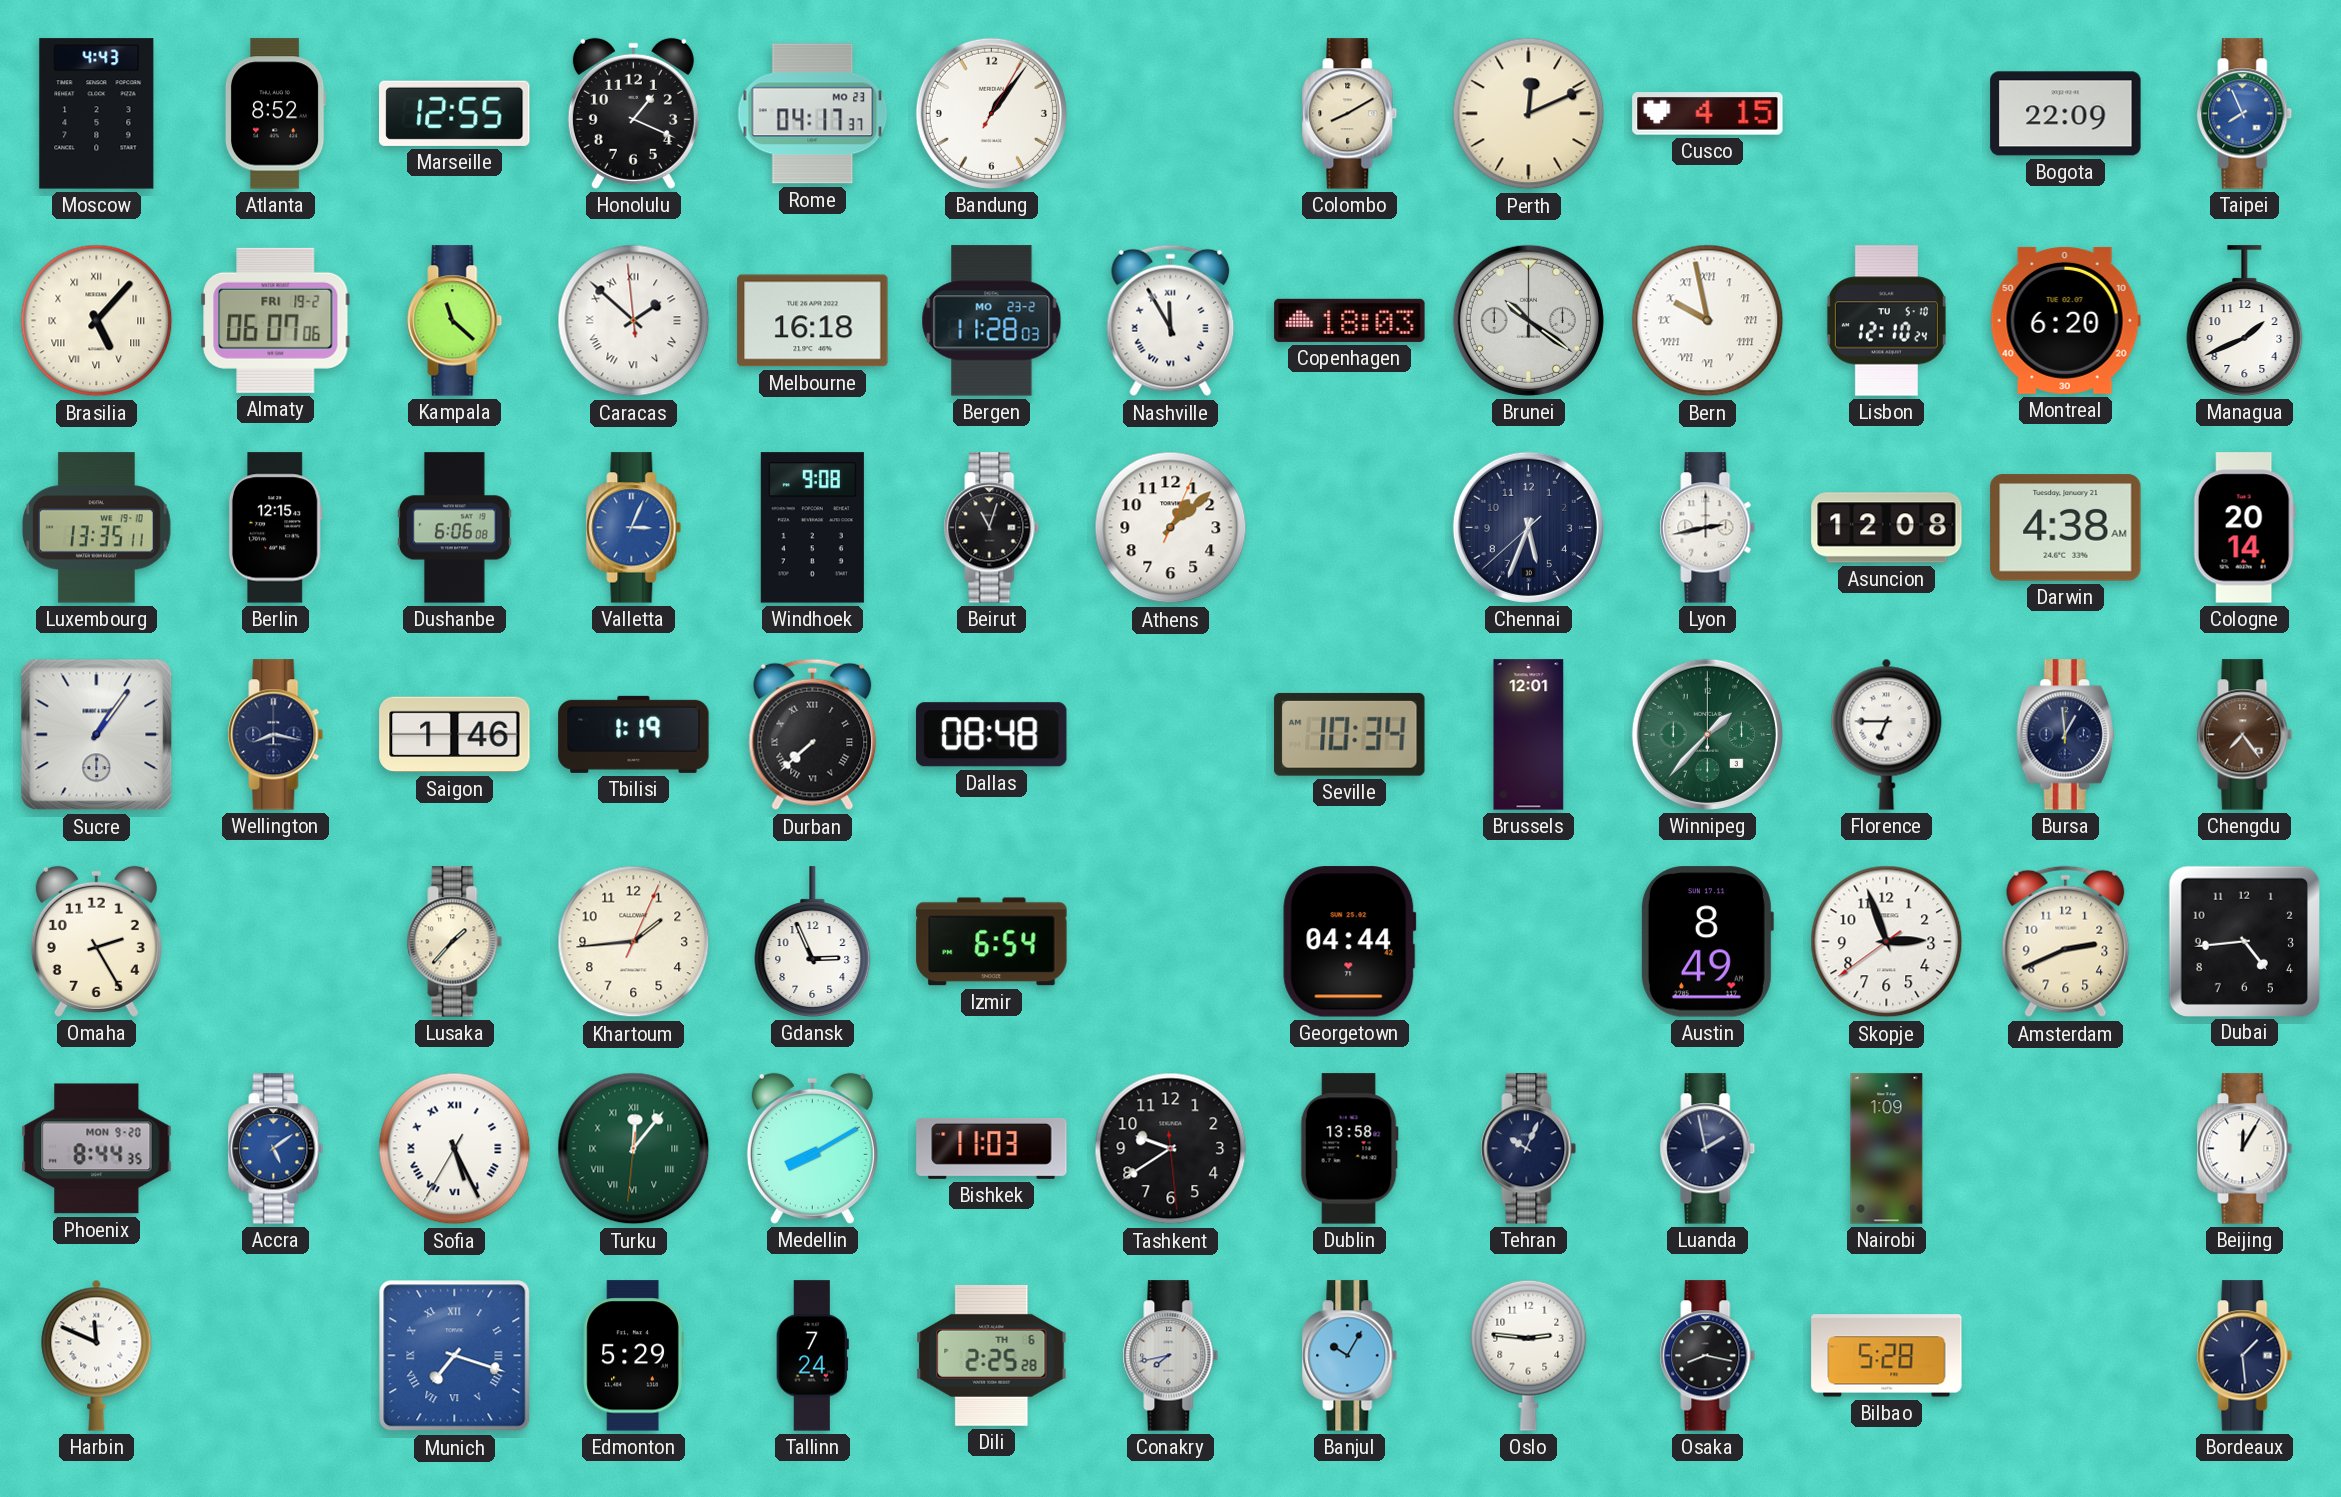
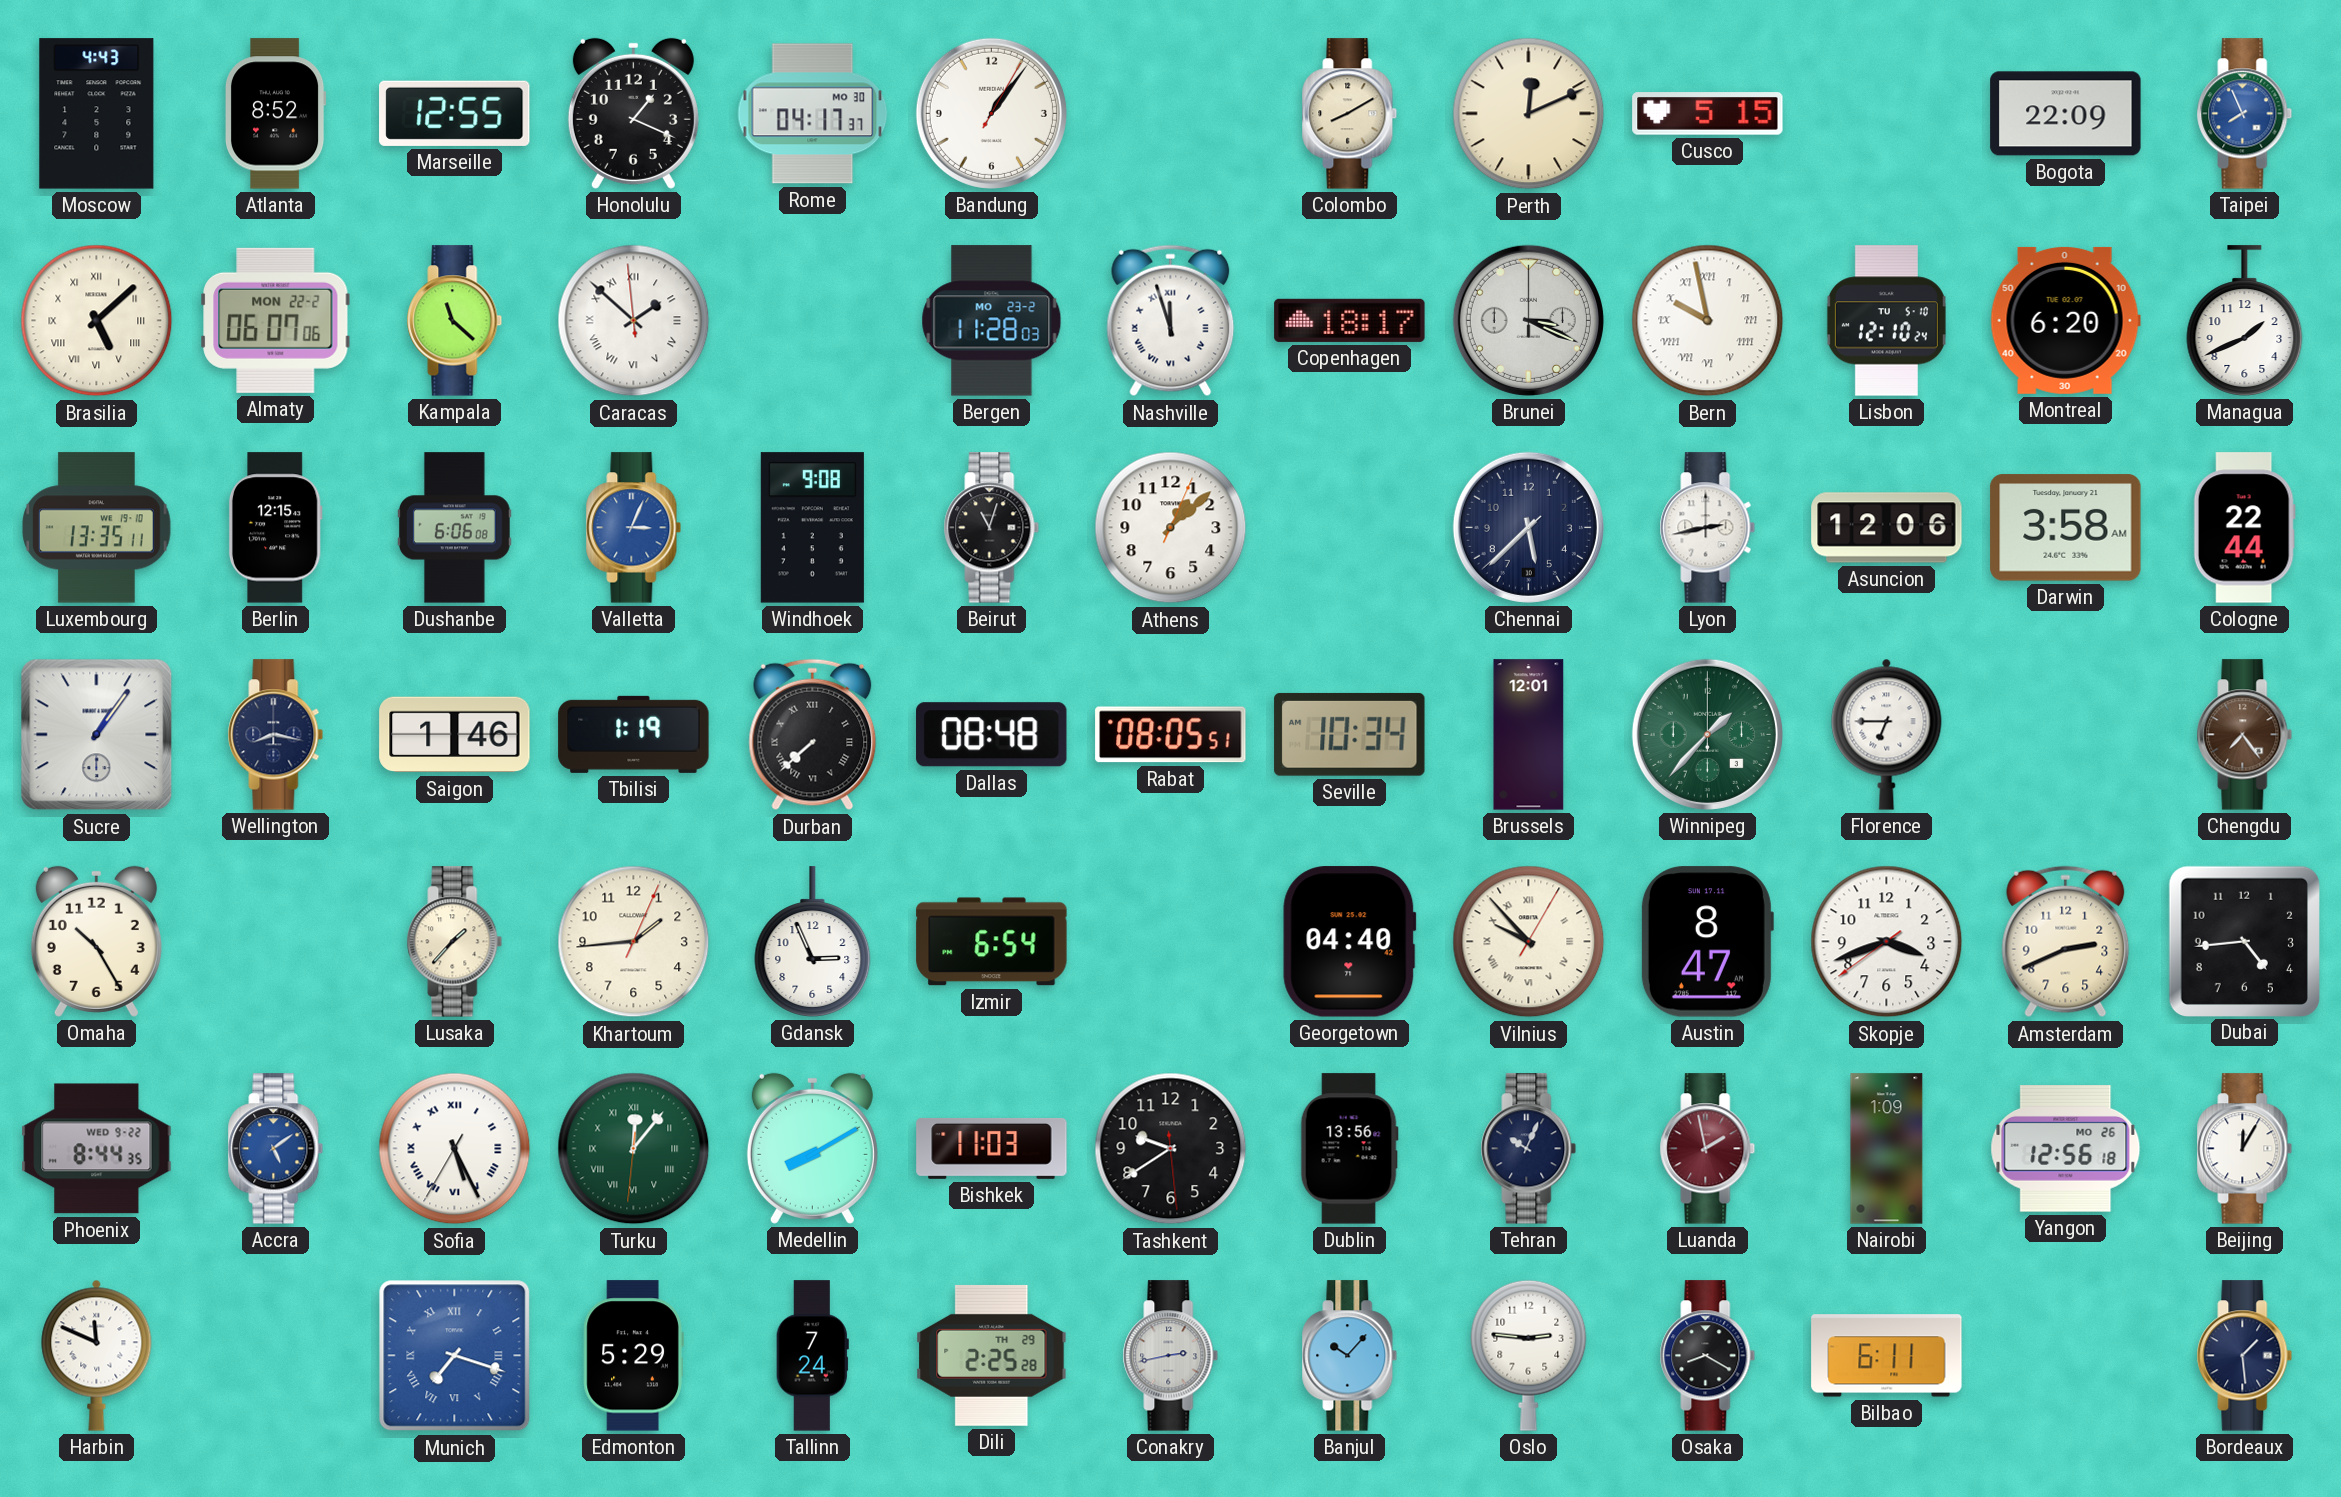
Rome date: MO 23 -> MO 30
Cusco: 4:15 -> 5:15
Brasilia: 5:07 -> 5:08
Almaty date: FRI 19-2 -> MON 22-2
Melbourne: 16:18 -> none
Nashville: 11:55 -> 11:57
Copenhagen: 18:03 -> 18:17
Brunei: 10:21 -> 3:19
Chennai: 5:33 -> 5:37
Asuncion: 12:08 -> 12:06
Darwin: 4:38 -> 3:58
Cologne: 20:14 -> 22:44
Rabat: none -> 08:05
Bursa: 12:59 -> none
Omaha: 2:25 -> 10:25
Georgetown: 04:44 -> 04:40
Vilnius: none -> 9:53
Austin: 8:49 -> 8:47
Skopje: 2:56 -> 3:41
Phoenix date: MON 9-20 -> WED 9-22
Dublin: 13:58 -> 13:56
Luanda dial: navy -> burgundy
Yangon: none -> 12:56
Dili date: TH 6 -> TH 29
Conakry: 7:43 -> 2:43
Banjul: 10:05 -> 10:07
Osaka: 8:17 -> 8:20
Bilbao: 5:28 -> 6:11
